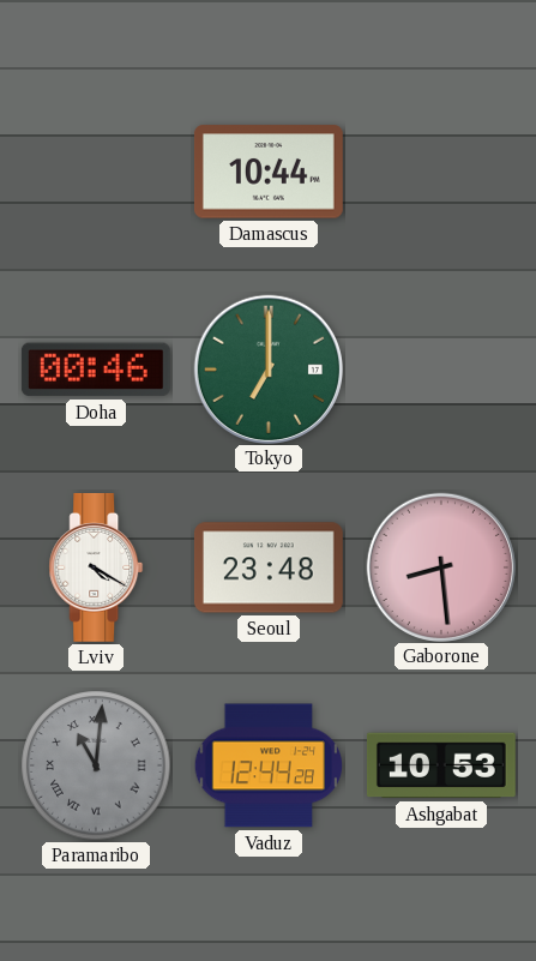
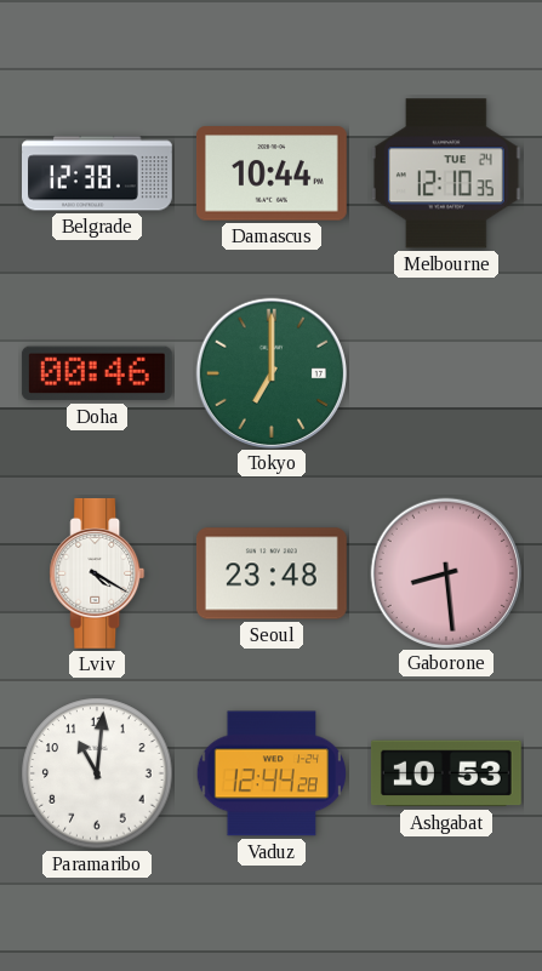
Belgrade: none -> 12:38
Melbourne: none -> 12:10
Paramaribo dial: grey -> white
Paramaribo numerals: Roman -> Arabic
